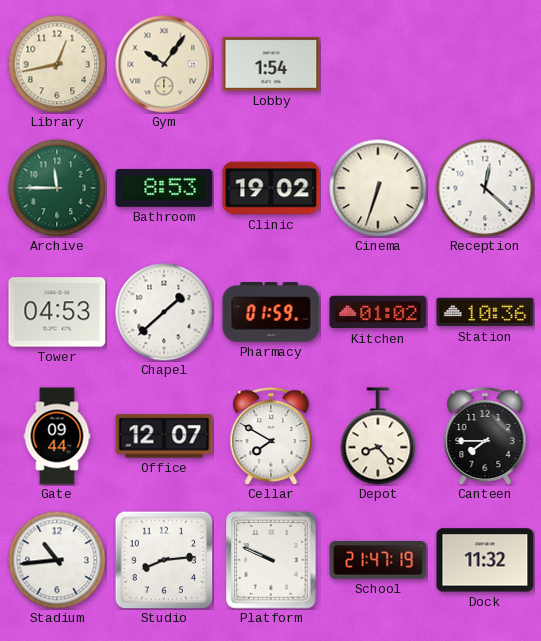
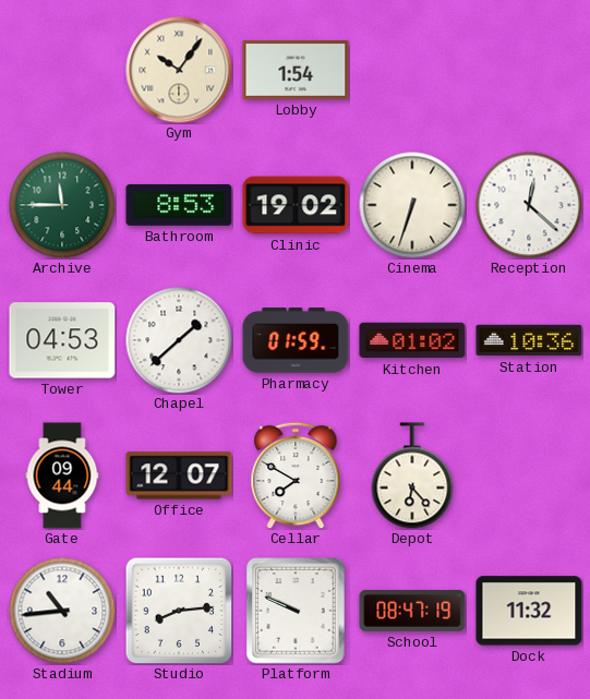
Library: 12:43 -> none
Depot: 8:23 -> 6:23
Canteen: 7:45 -> none
School: 21:47 -> 08:47
